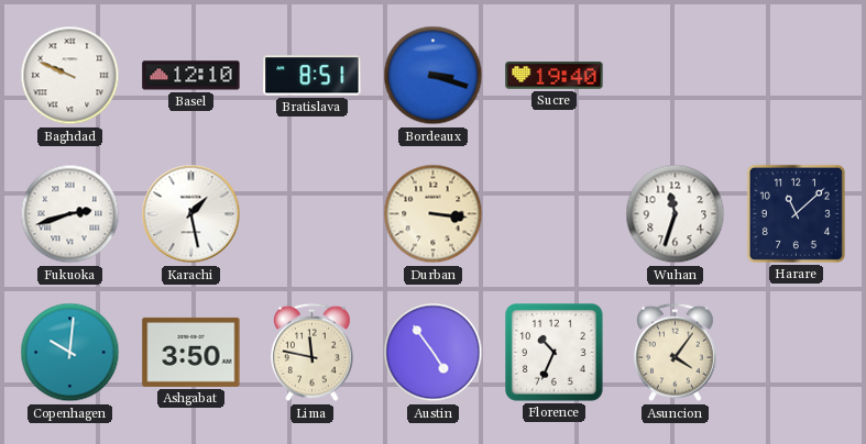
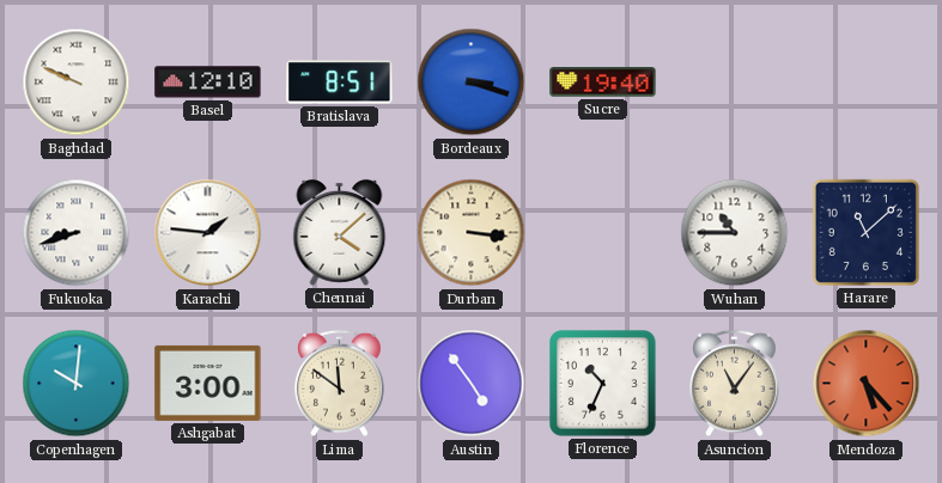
Fukuoka: 2:42 -> 8:42
Karachi: 1:28 -> 1:46
Chennai: none -> 4:08
Wuhan: 11:33 -> 10:45
Ashgabat: 3:50 -> 3:00
Lima: 11:47 -> 11:51
Asuncion: 4:06 -> 11:06
Mendoza: none -> 5:23
